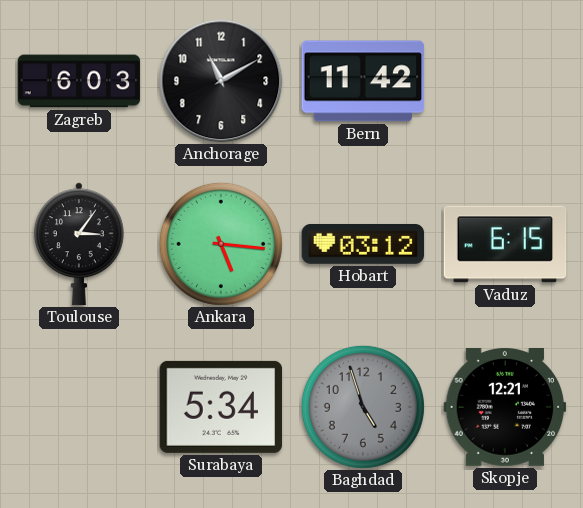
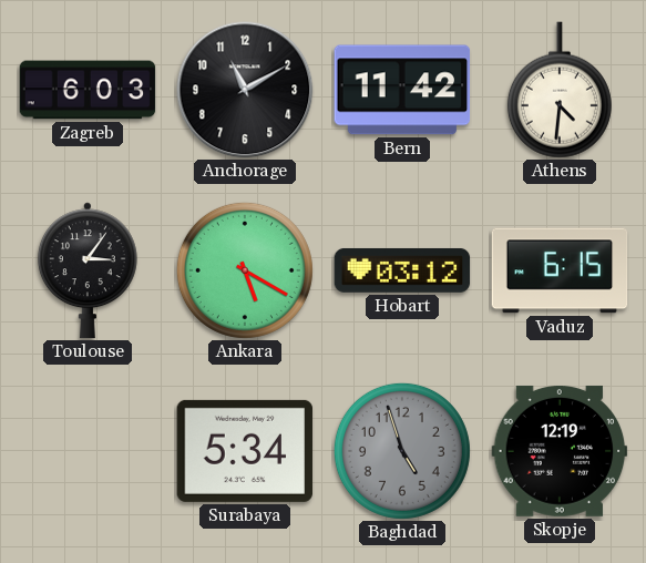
Athens: none -> 4:31
Ankara: 5:16 -> 5:20
Skopje: 12:21 -> 12:19
